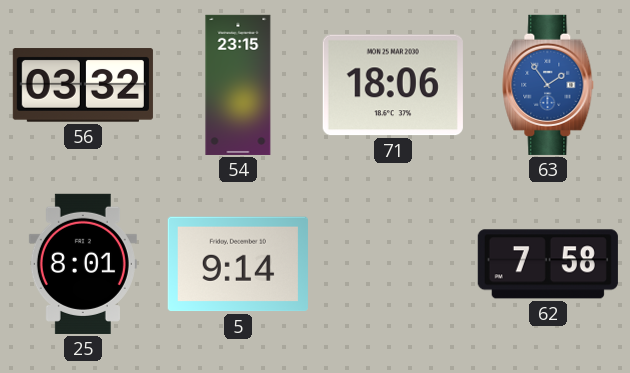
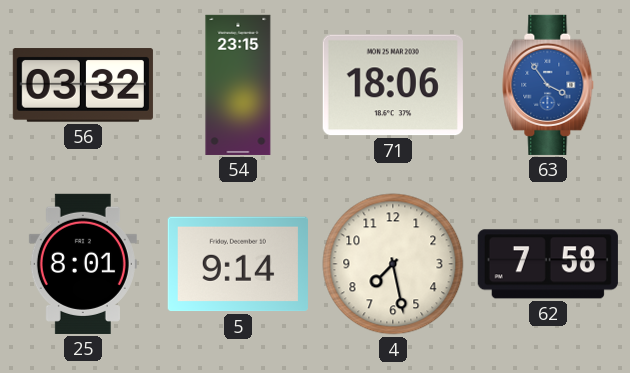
63: 1:54 -> 3:54
4: none -> 7:28
